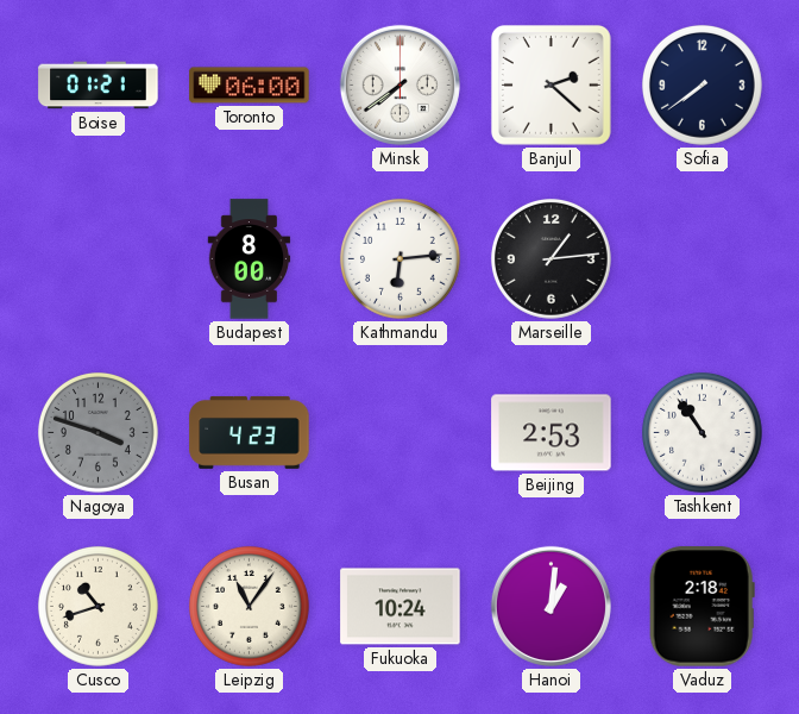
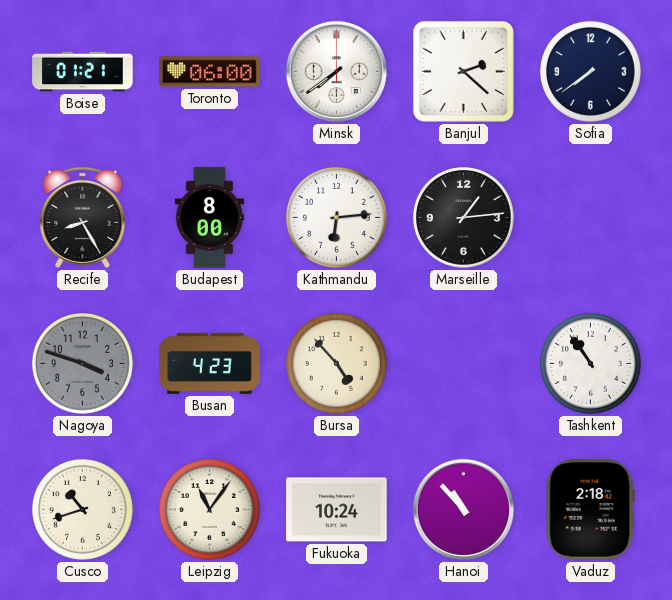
Recife: none -> 8:25
Bursa: none -> 4:53
Beijing: 2:53 -> none
Hanoi: 1:01 -> 10:53
